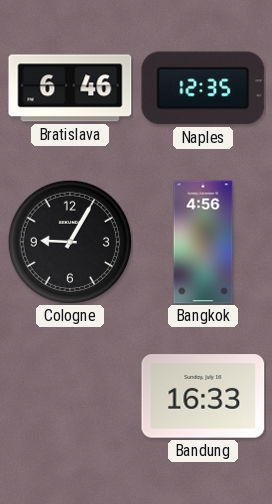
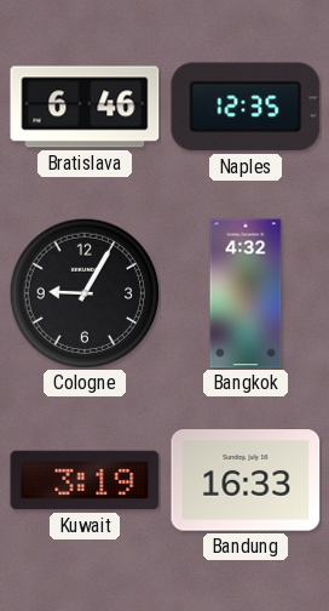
Bangkok: 4:56 -> 4:32
Kuwait: none -> 3:19
